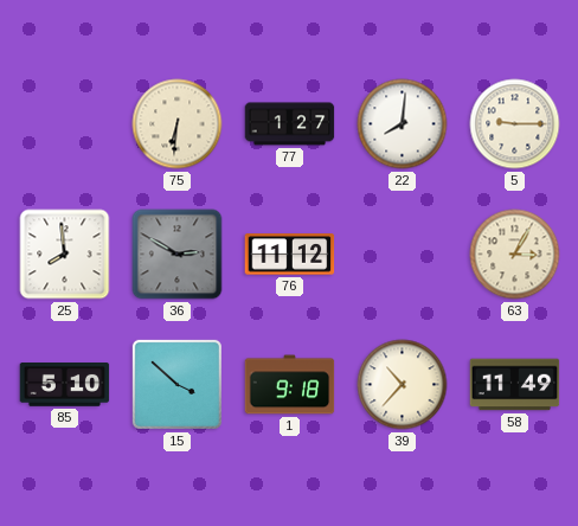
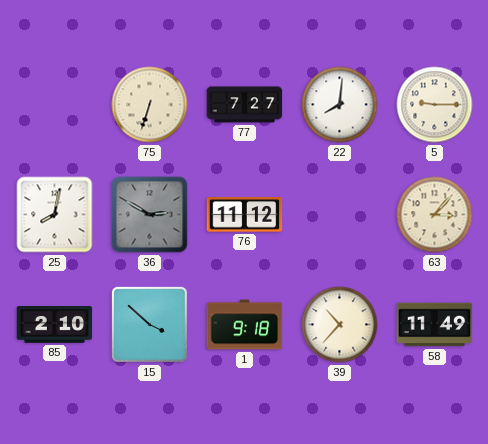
75: 6:31 -> 6:33
77: 1:27 -> 7:27
25: 7:59 -> 8:02
63: 3:05 -> 3:07
85: 5:10 -> 2:10
